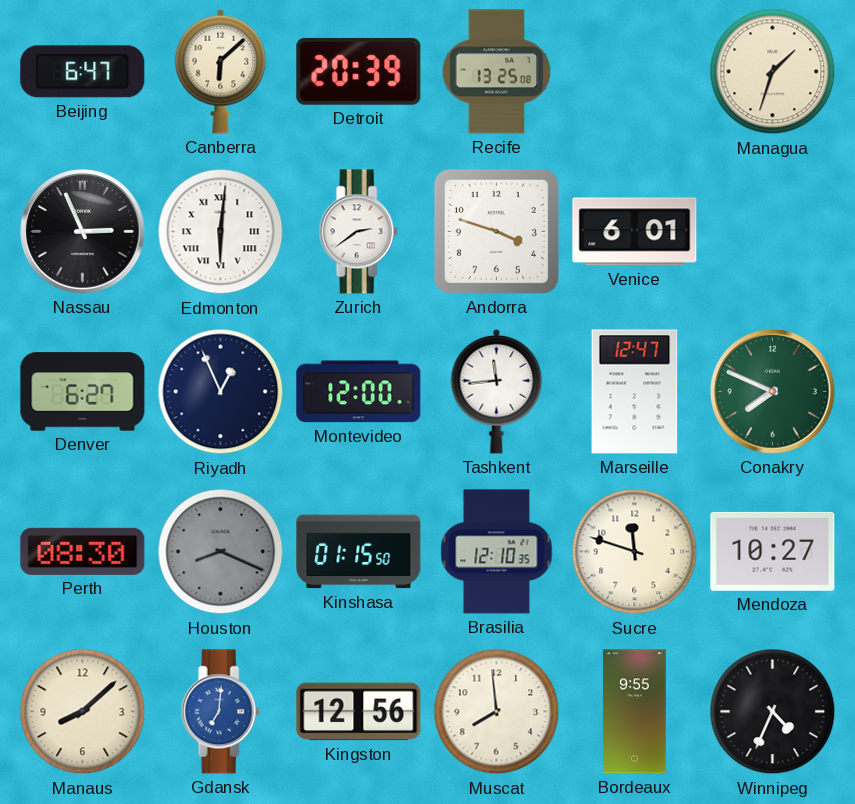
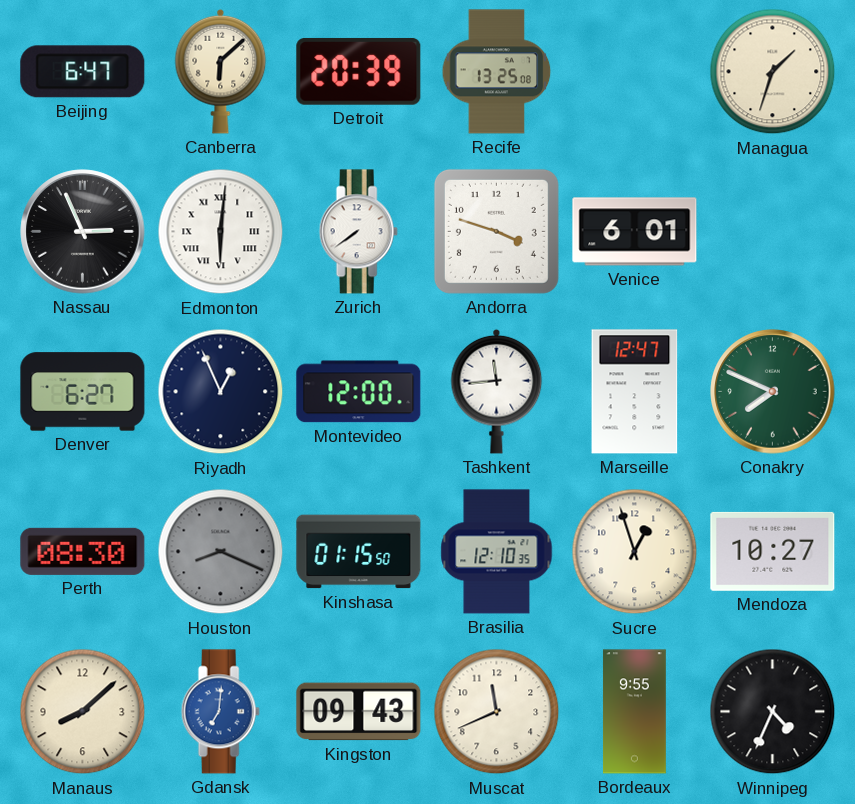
Zurich: 2:39 -> 7:39
Sucre: 11:48 -> 12:57
Kingston: 12:56 -> 09:43
Muscat: 7:59 -> 11:41
